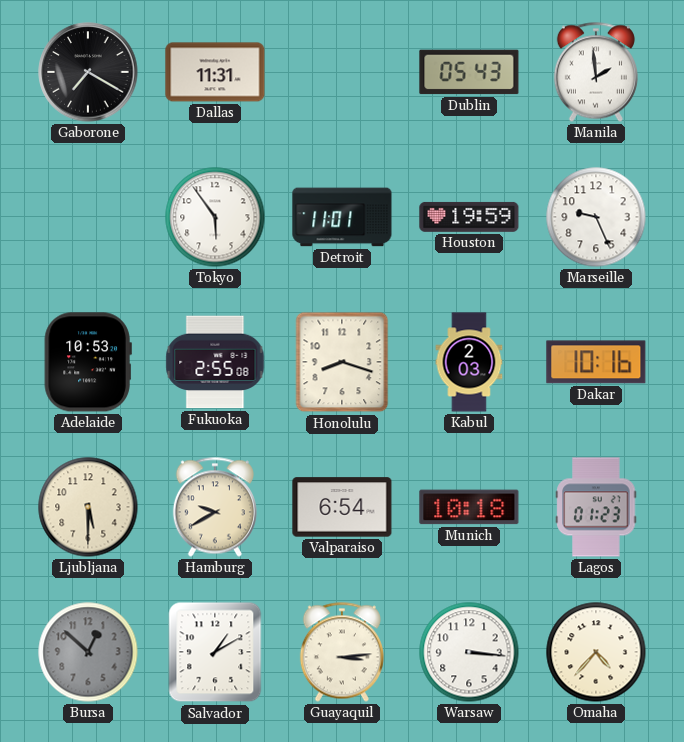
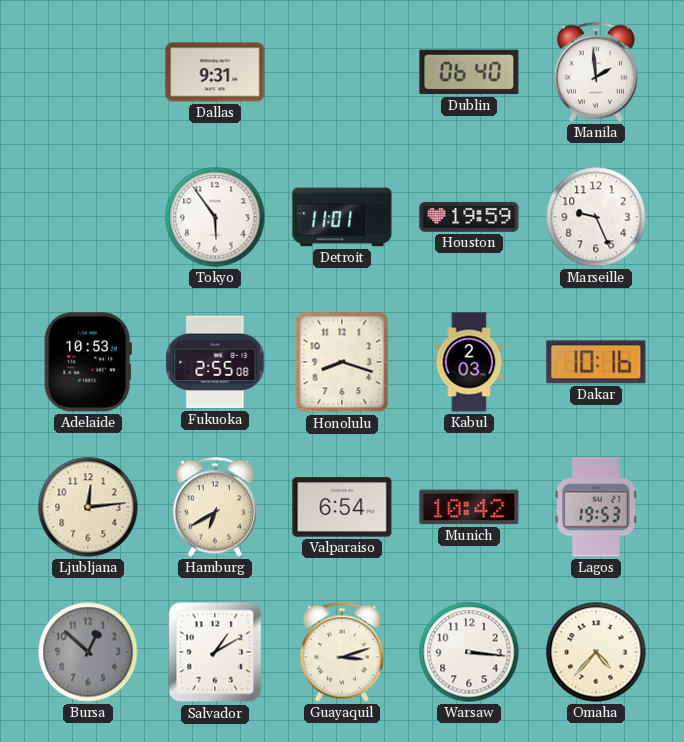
Gaborone: 7:20 -> none
Dallas: 11:31 -> 9:31
Dublin: 05:43 -> 06:40
Ljubljana: 5:30 -> 12:14
Hamburg: 9:40 -> 6:40
Munich: 10:18 -> 10:42
Lagos: 01:23 -> 19:53
Guayaquil: 3:14 -> 3:12
